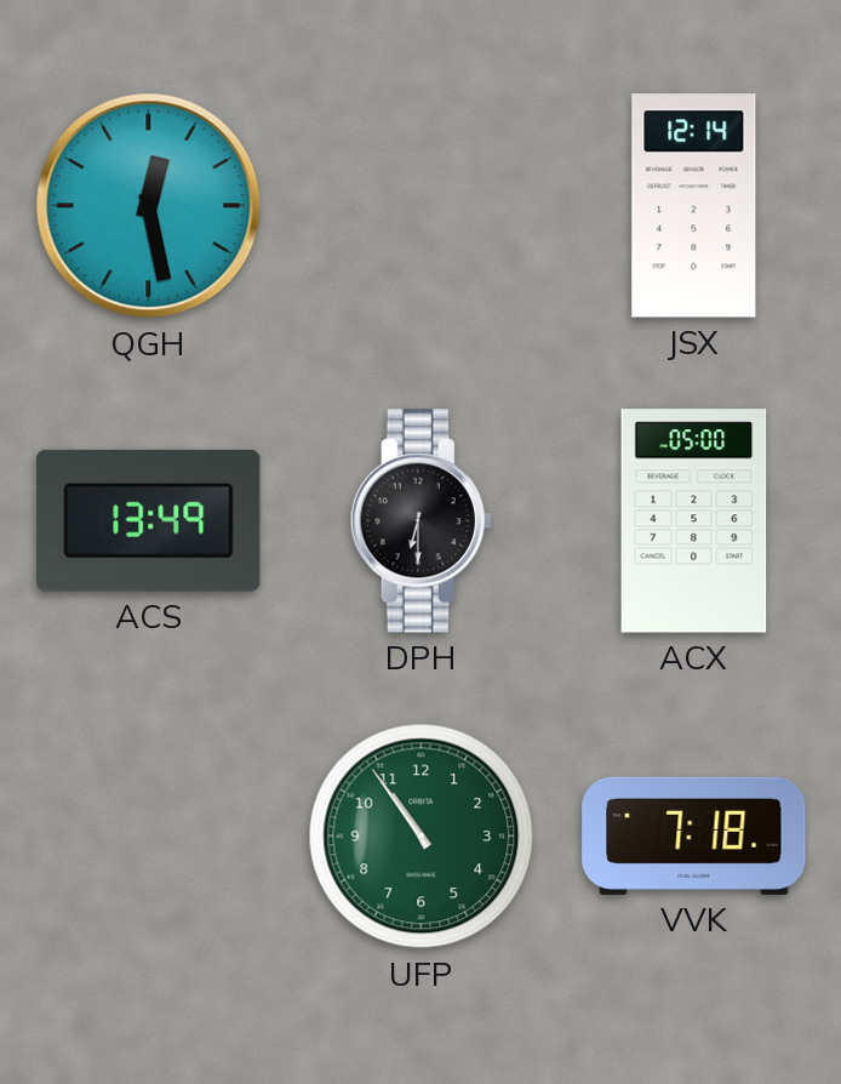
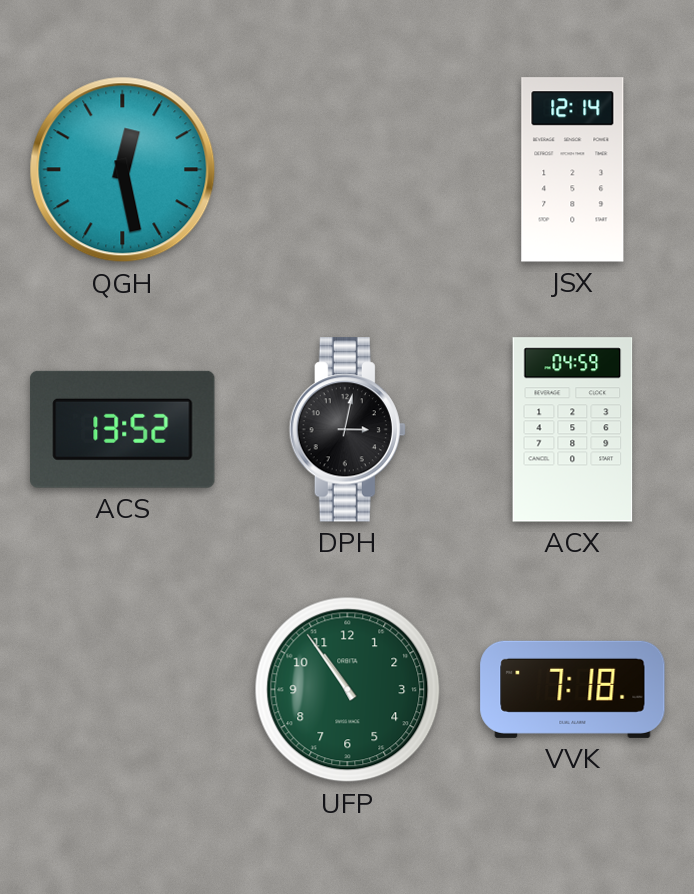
ACS: 13:49 -> 13:52
DPH: 6:30 -> 3:02
ACX: 05:00 -> 04:59
